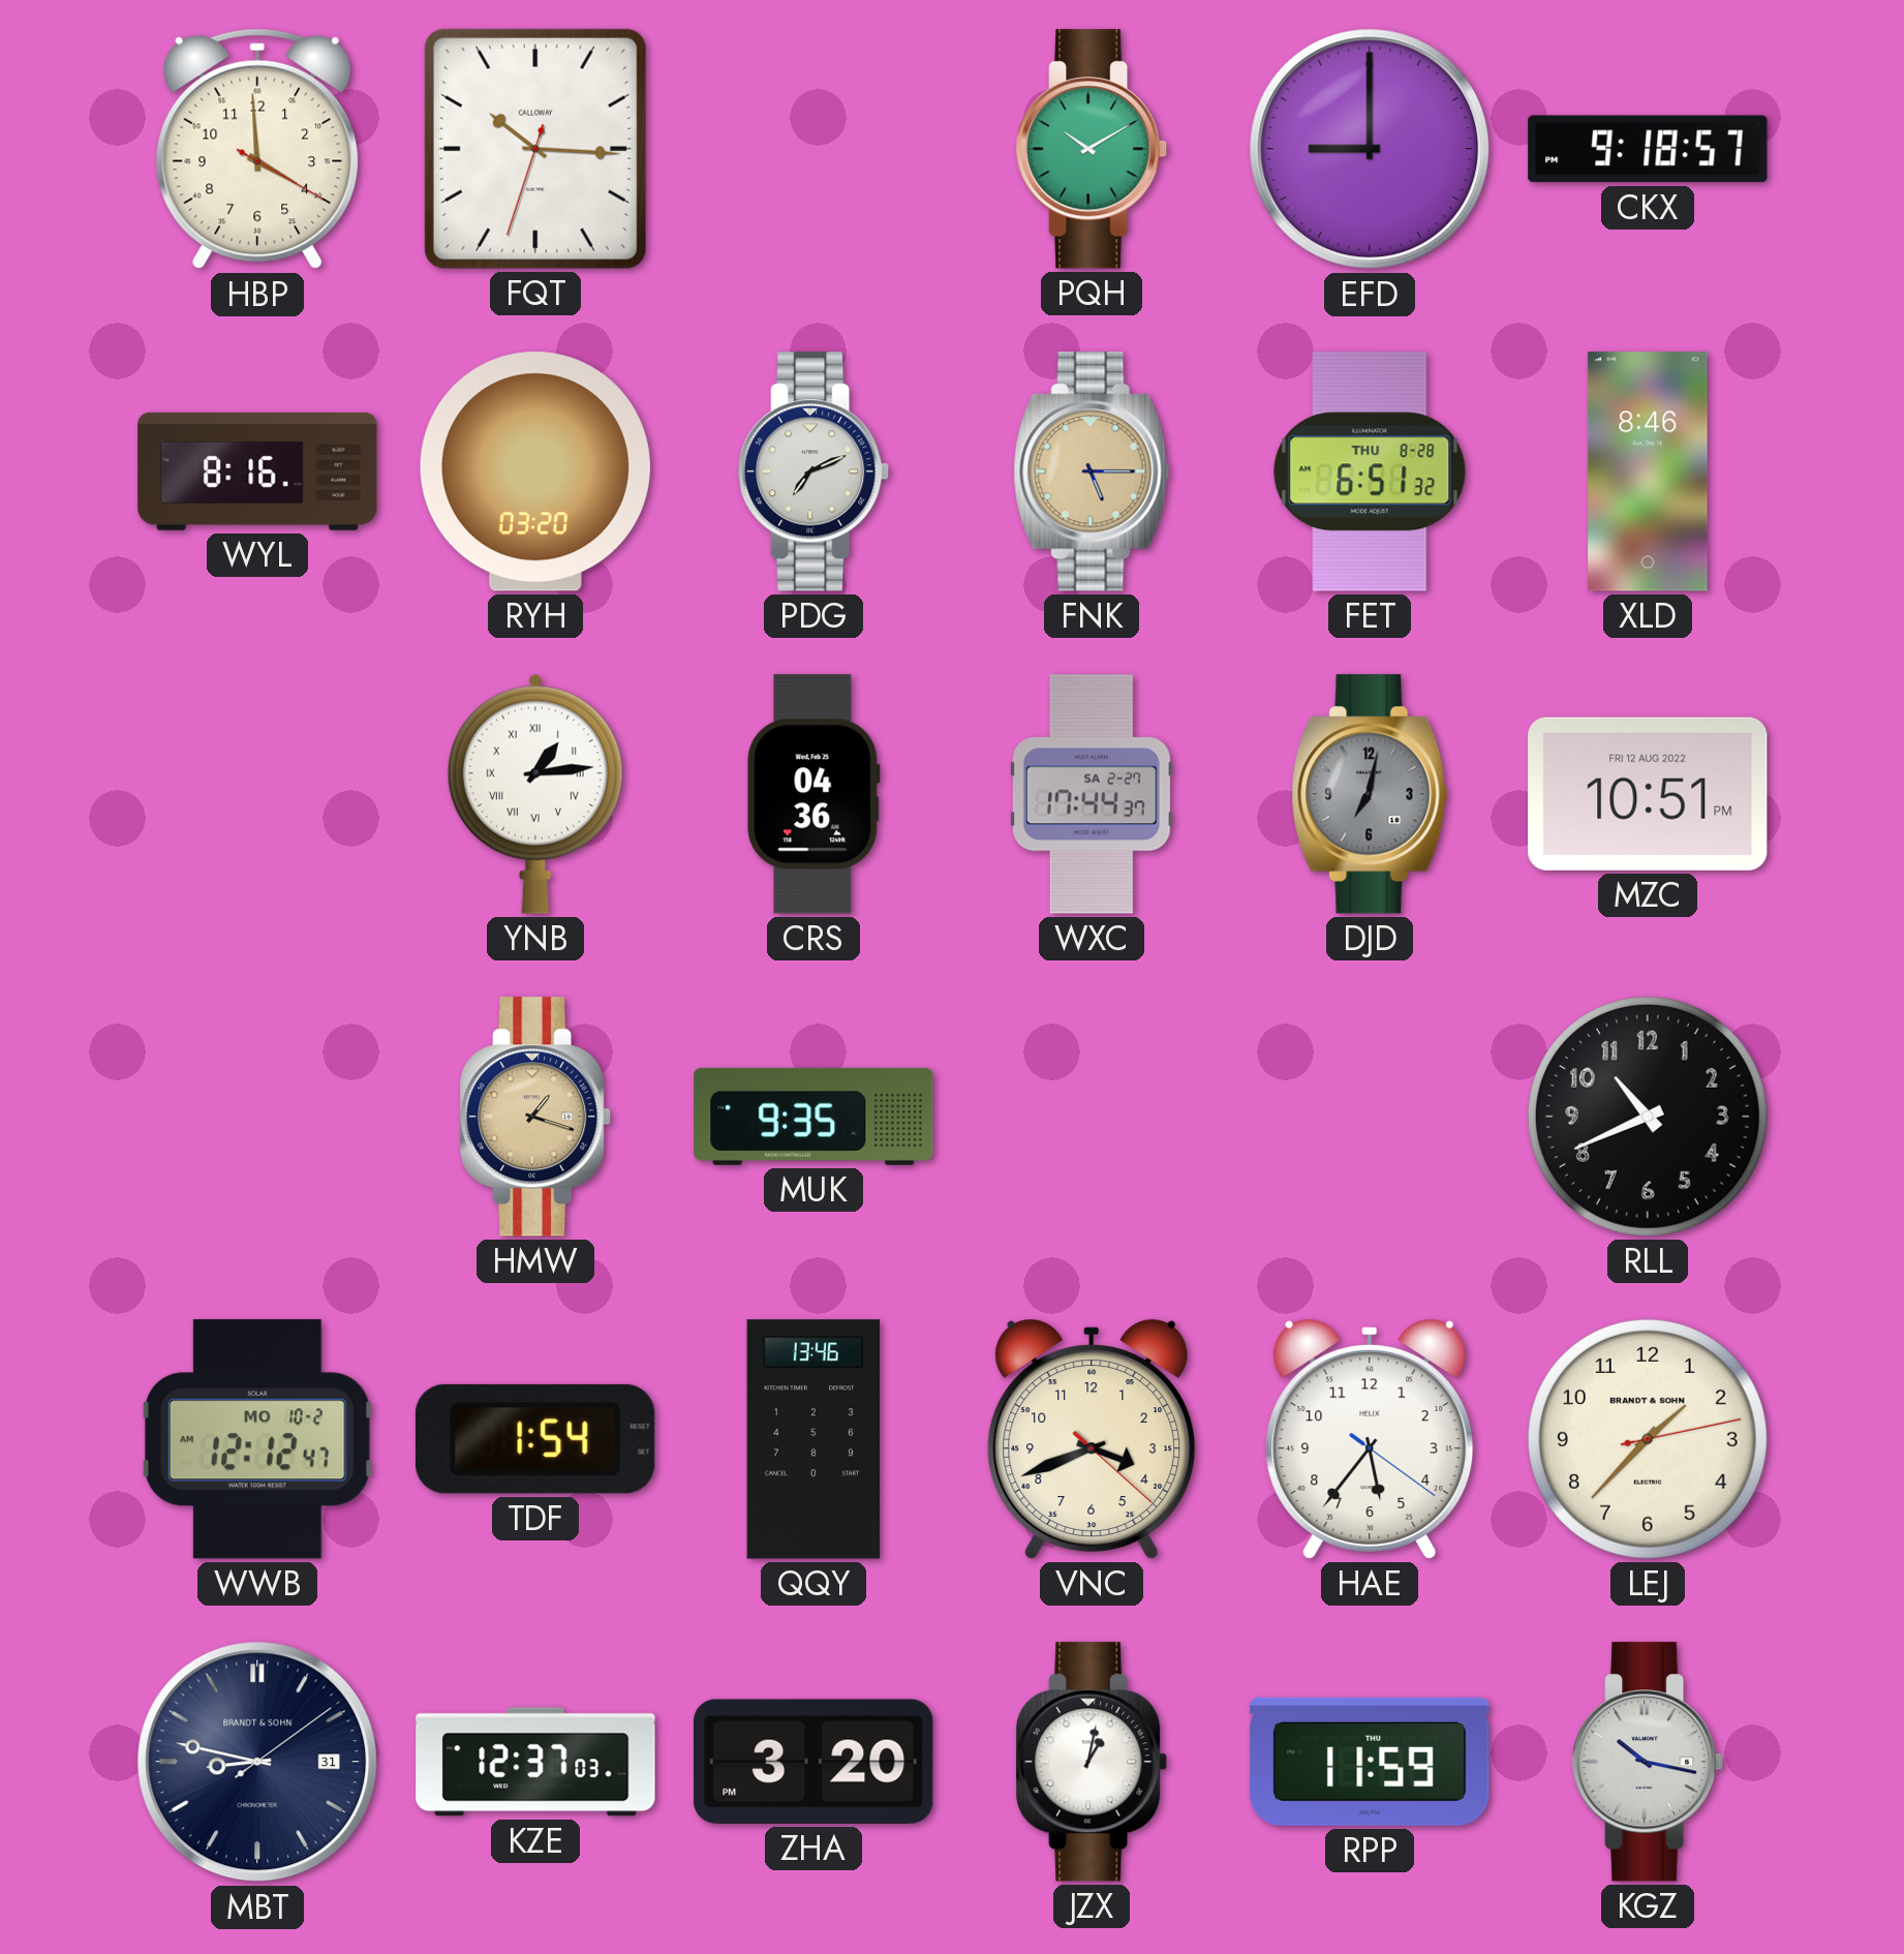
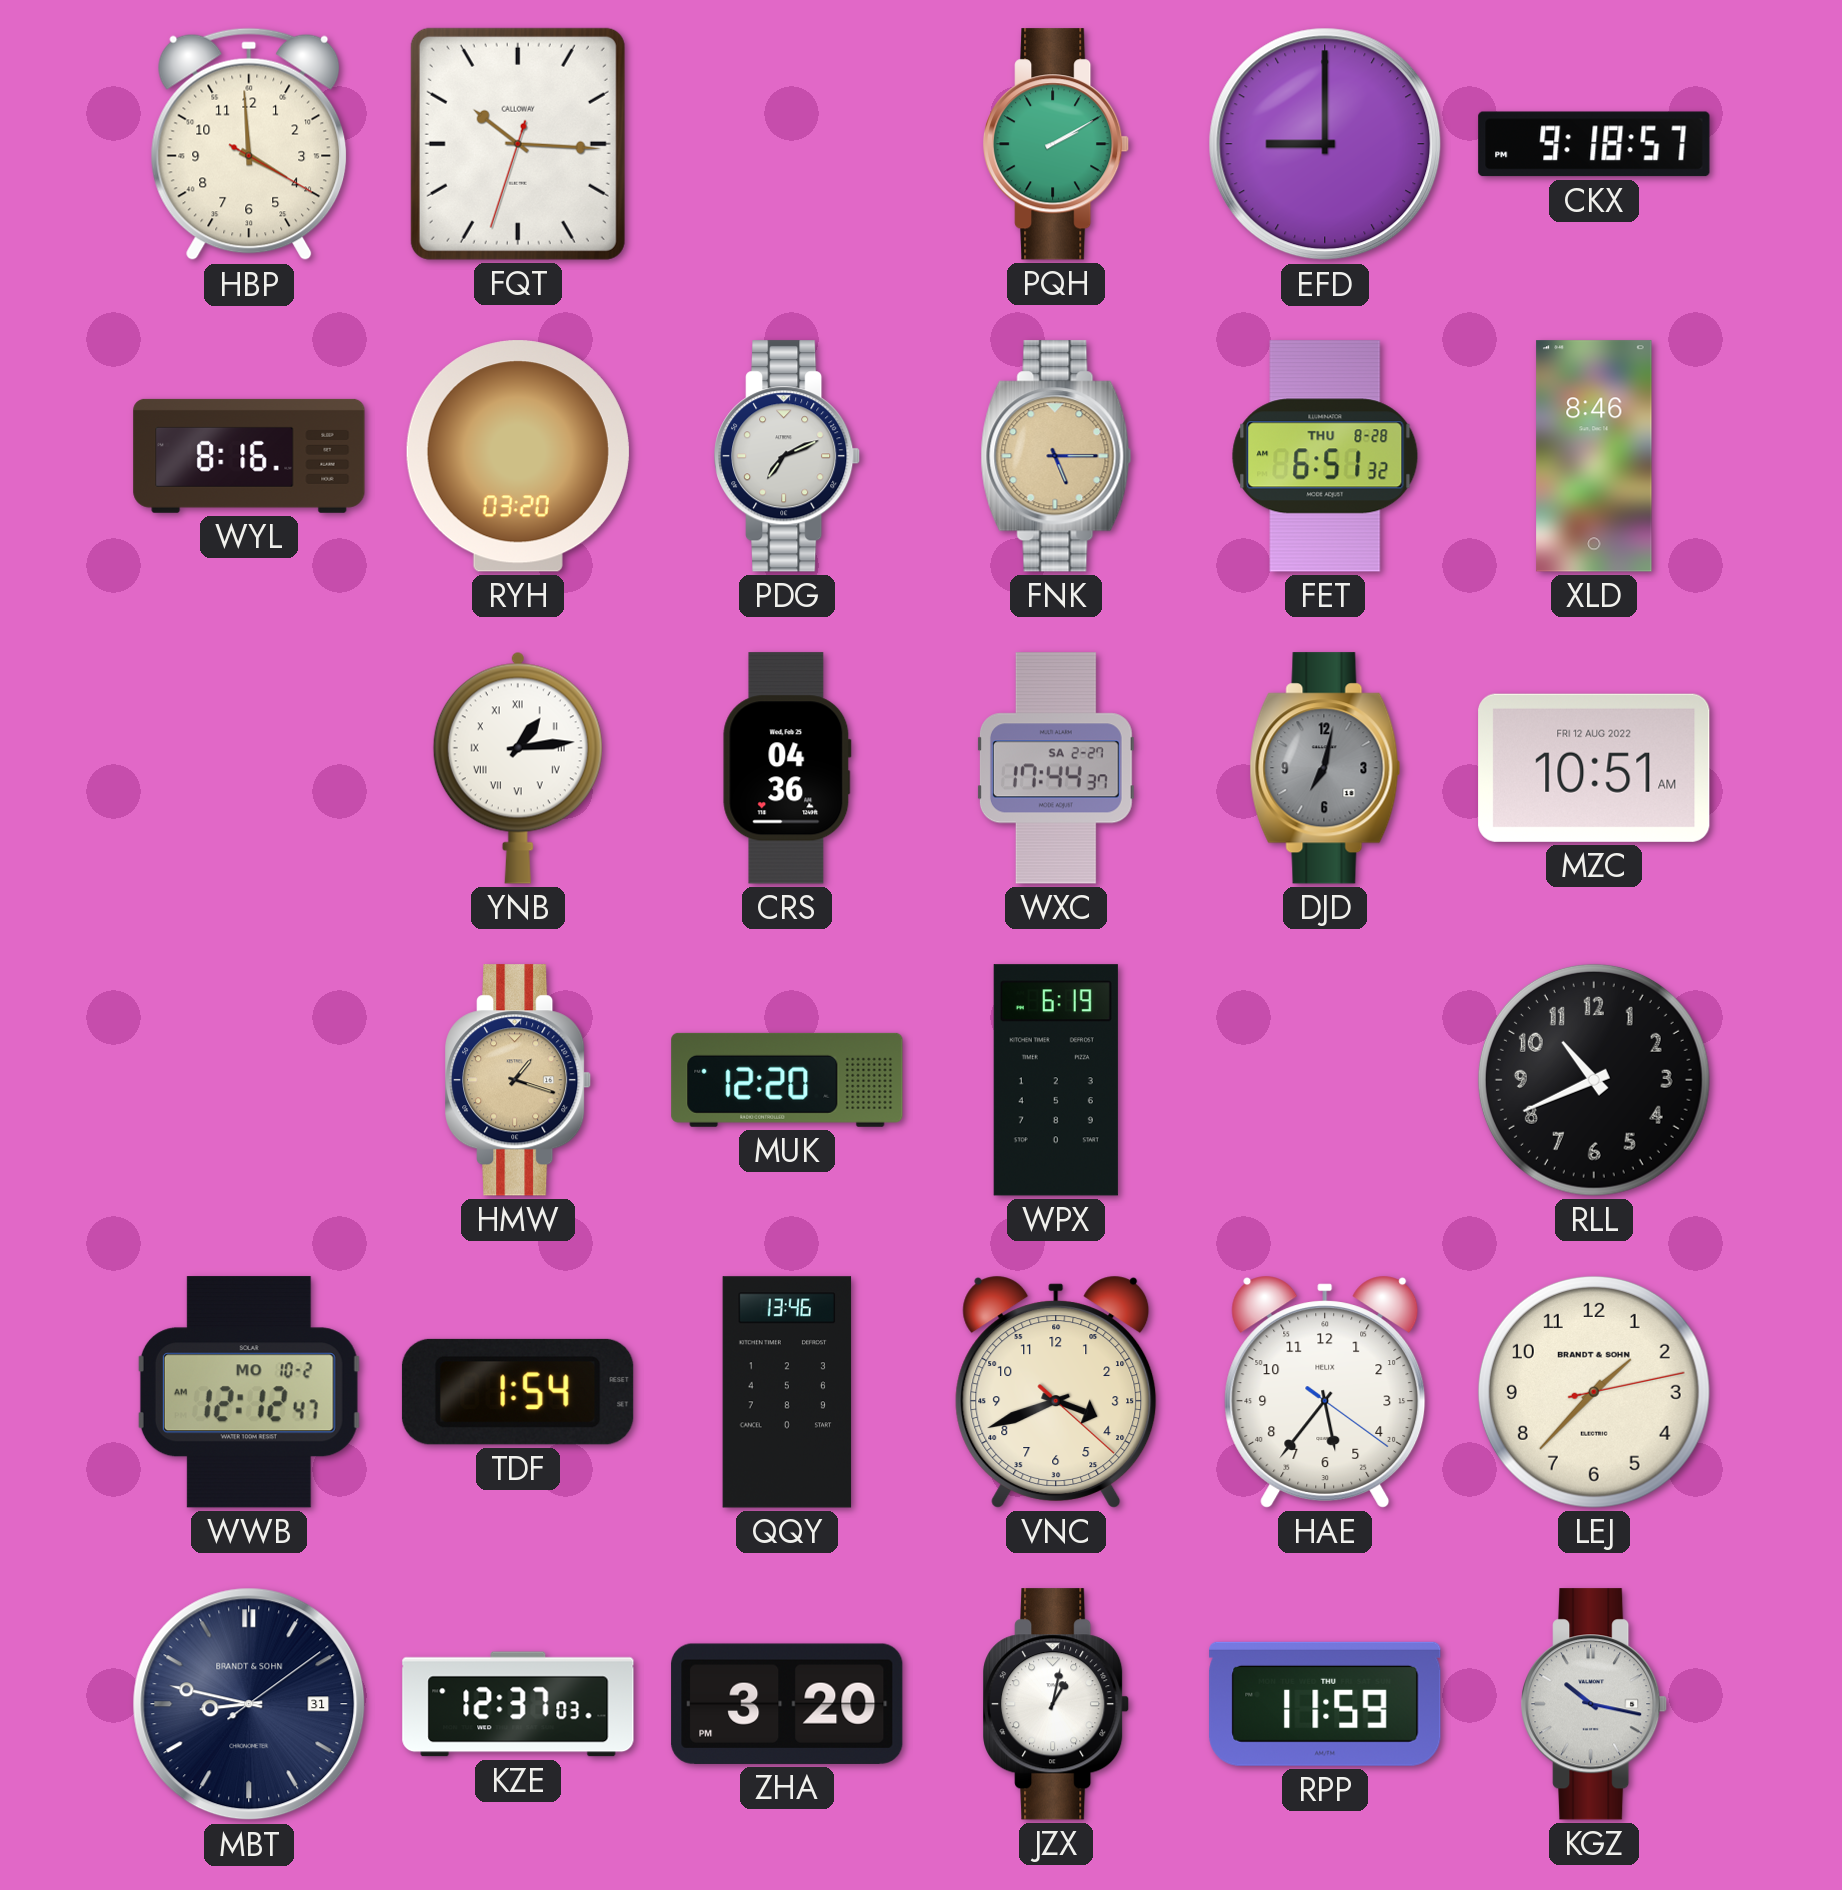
PQH: 10:10 -> 2:10
MZC: 10:51 PM -> 10:51 AM
MUK: 9:35 -> 12:20
WPX: none -> 6:19
